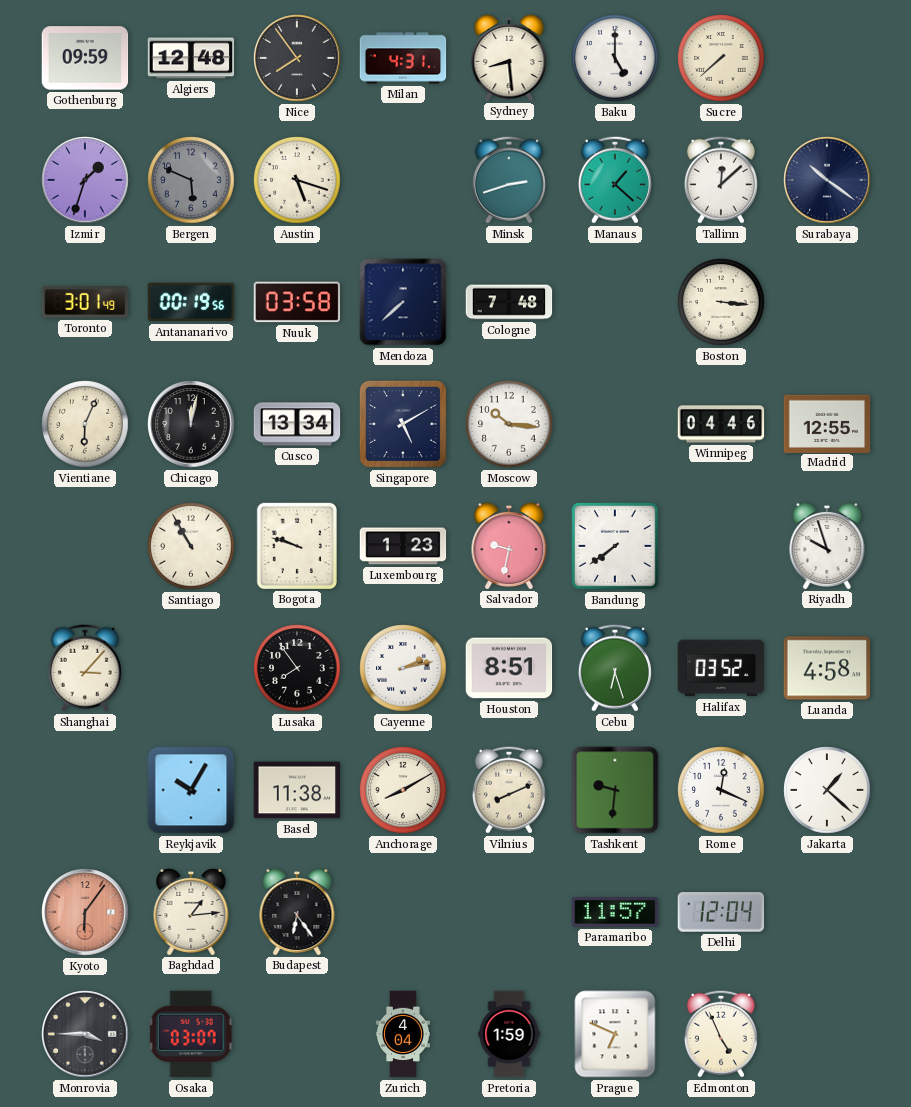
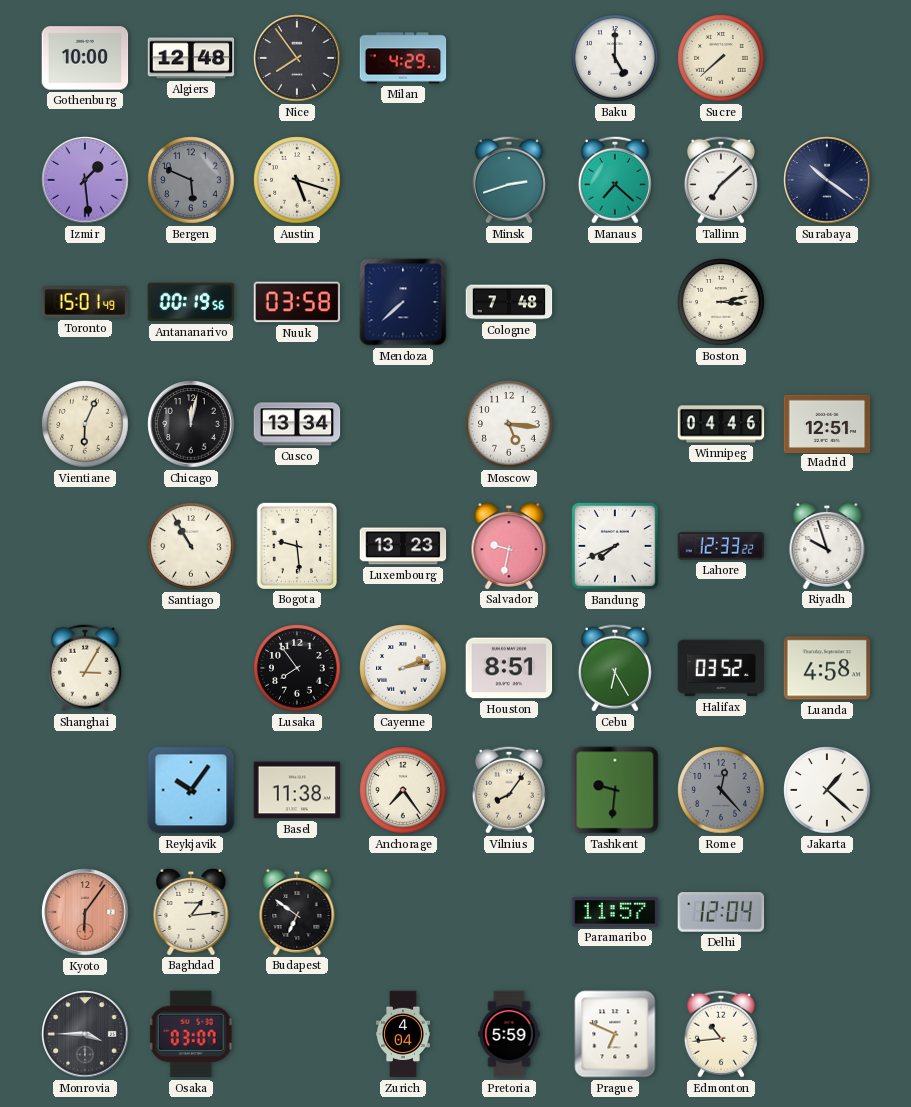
Gothenburg: 09:59 -> 10:00
Milan: 4:31 -> 4:29
Sydney: 8:29 -> none
Izmir: 1:33 -> 1:29
Manaus: 1:22 -> 7:22
Tallinn: 12:08 -> 7:08
Toronto: 3:01 -> 15:01
Boston: 3:16 -> 3:13
Singapore: 5:10 -> none
Moscow: 10:16 -> 5:16
Madrid: 12:55 -> 12:51
Bogota: 9:48 -> 9:29
Luxembourg: 1:23 -> 13:23
Bandung: 7:39 -> 7:41
Lahore: none -> 12:33
Shanghai: 3:07 -> 3:05
Cebu: 6:27 -> 6:25
Reykjavik: 10:05 -> 10:06
Anchorage: 8:10 -> 7:24
Vilnius: 8:11 -> 8:06
Rome: 12:19 -> 12:23
Rome dial: white -> grey
Budapest: 6:24 -> 6:51
Pretoria: 1:59 -> 5:59
Edmonton: 4:56 -> 10:44
